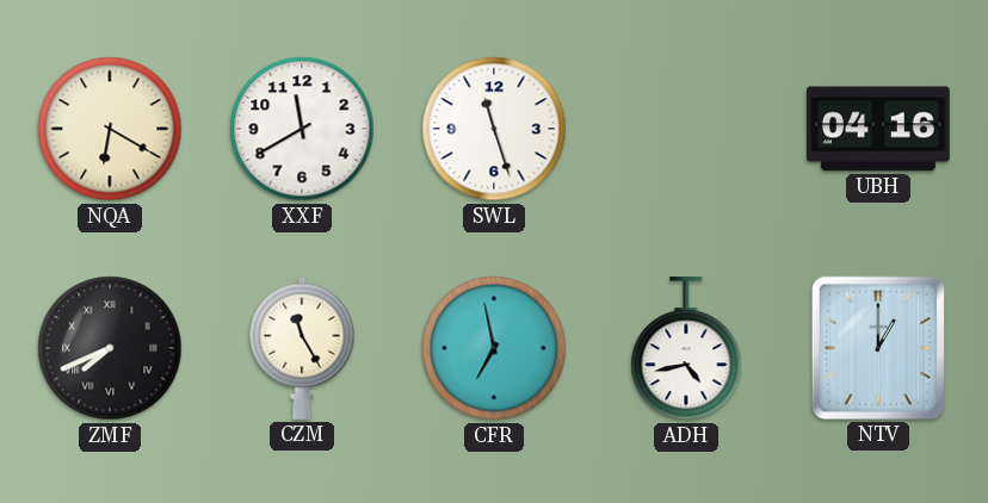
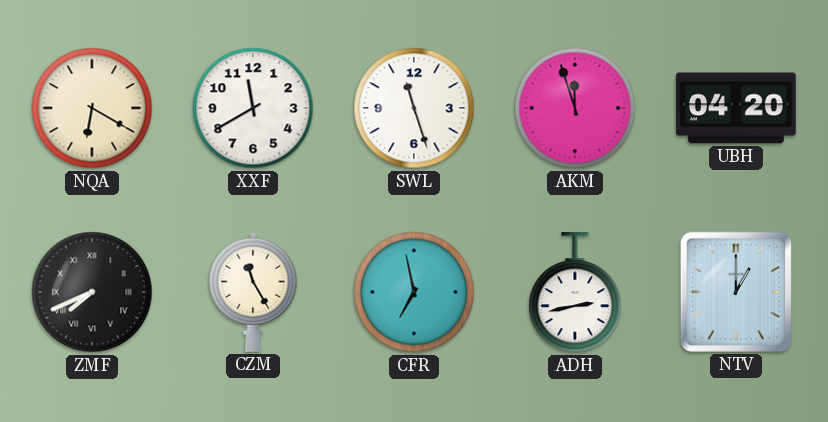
AKM: none -> 11:57
UBH: 04:16 -> 04:20
ADH: 4:43 -> 2:43
